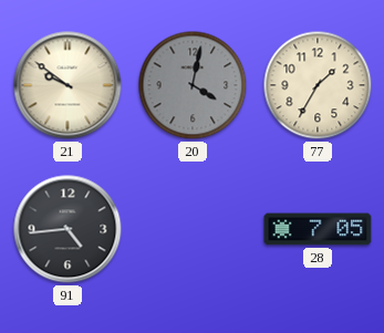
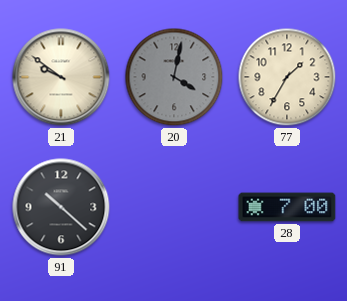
91: 4:44 -> 10:22
28: 7:05 -> 7:00
